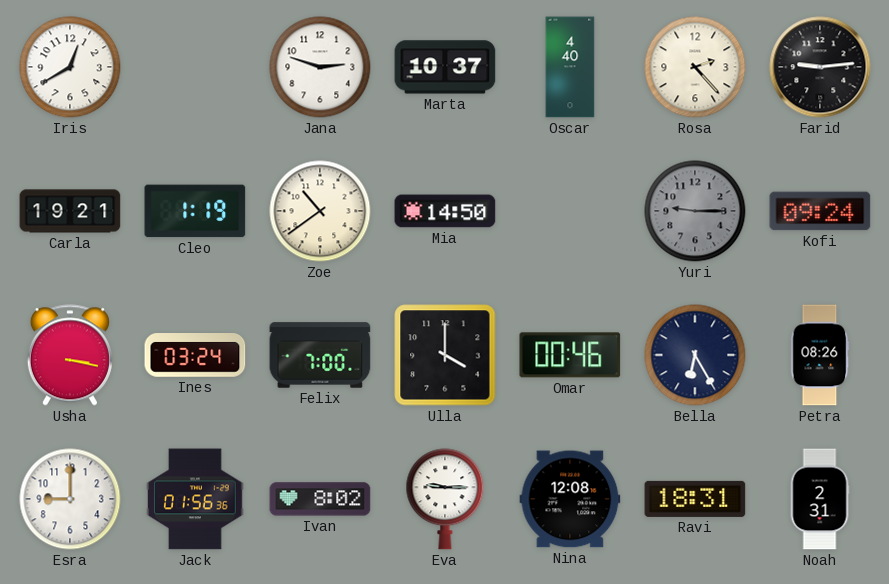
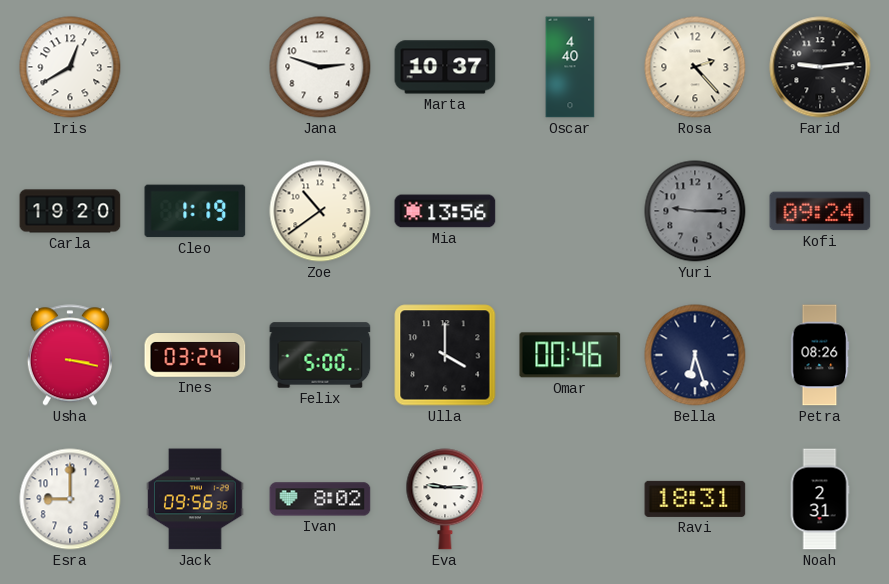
Carla: 19:21 -> 19:20
Mia: 14:50 -> 13:56
Felix: 7:00 -> 5:00
Bella: 6:25 -> 6:27
Jack: 01:56 -> 09:56
Nina: 12:08 -> none
